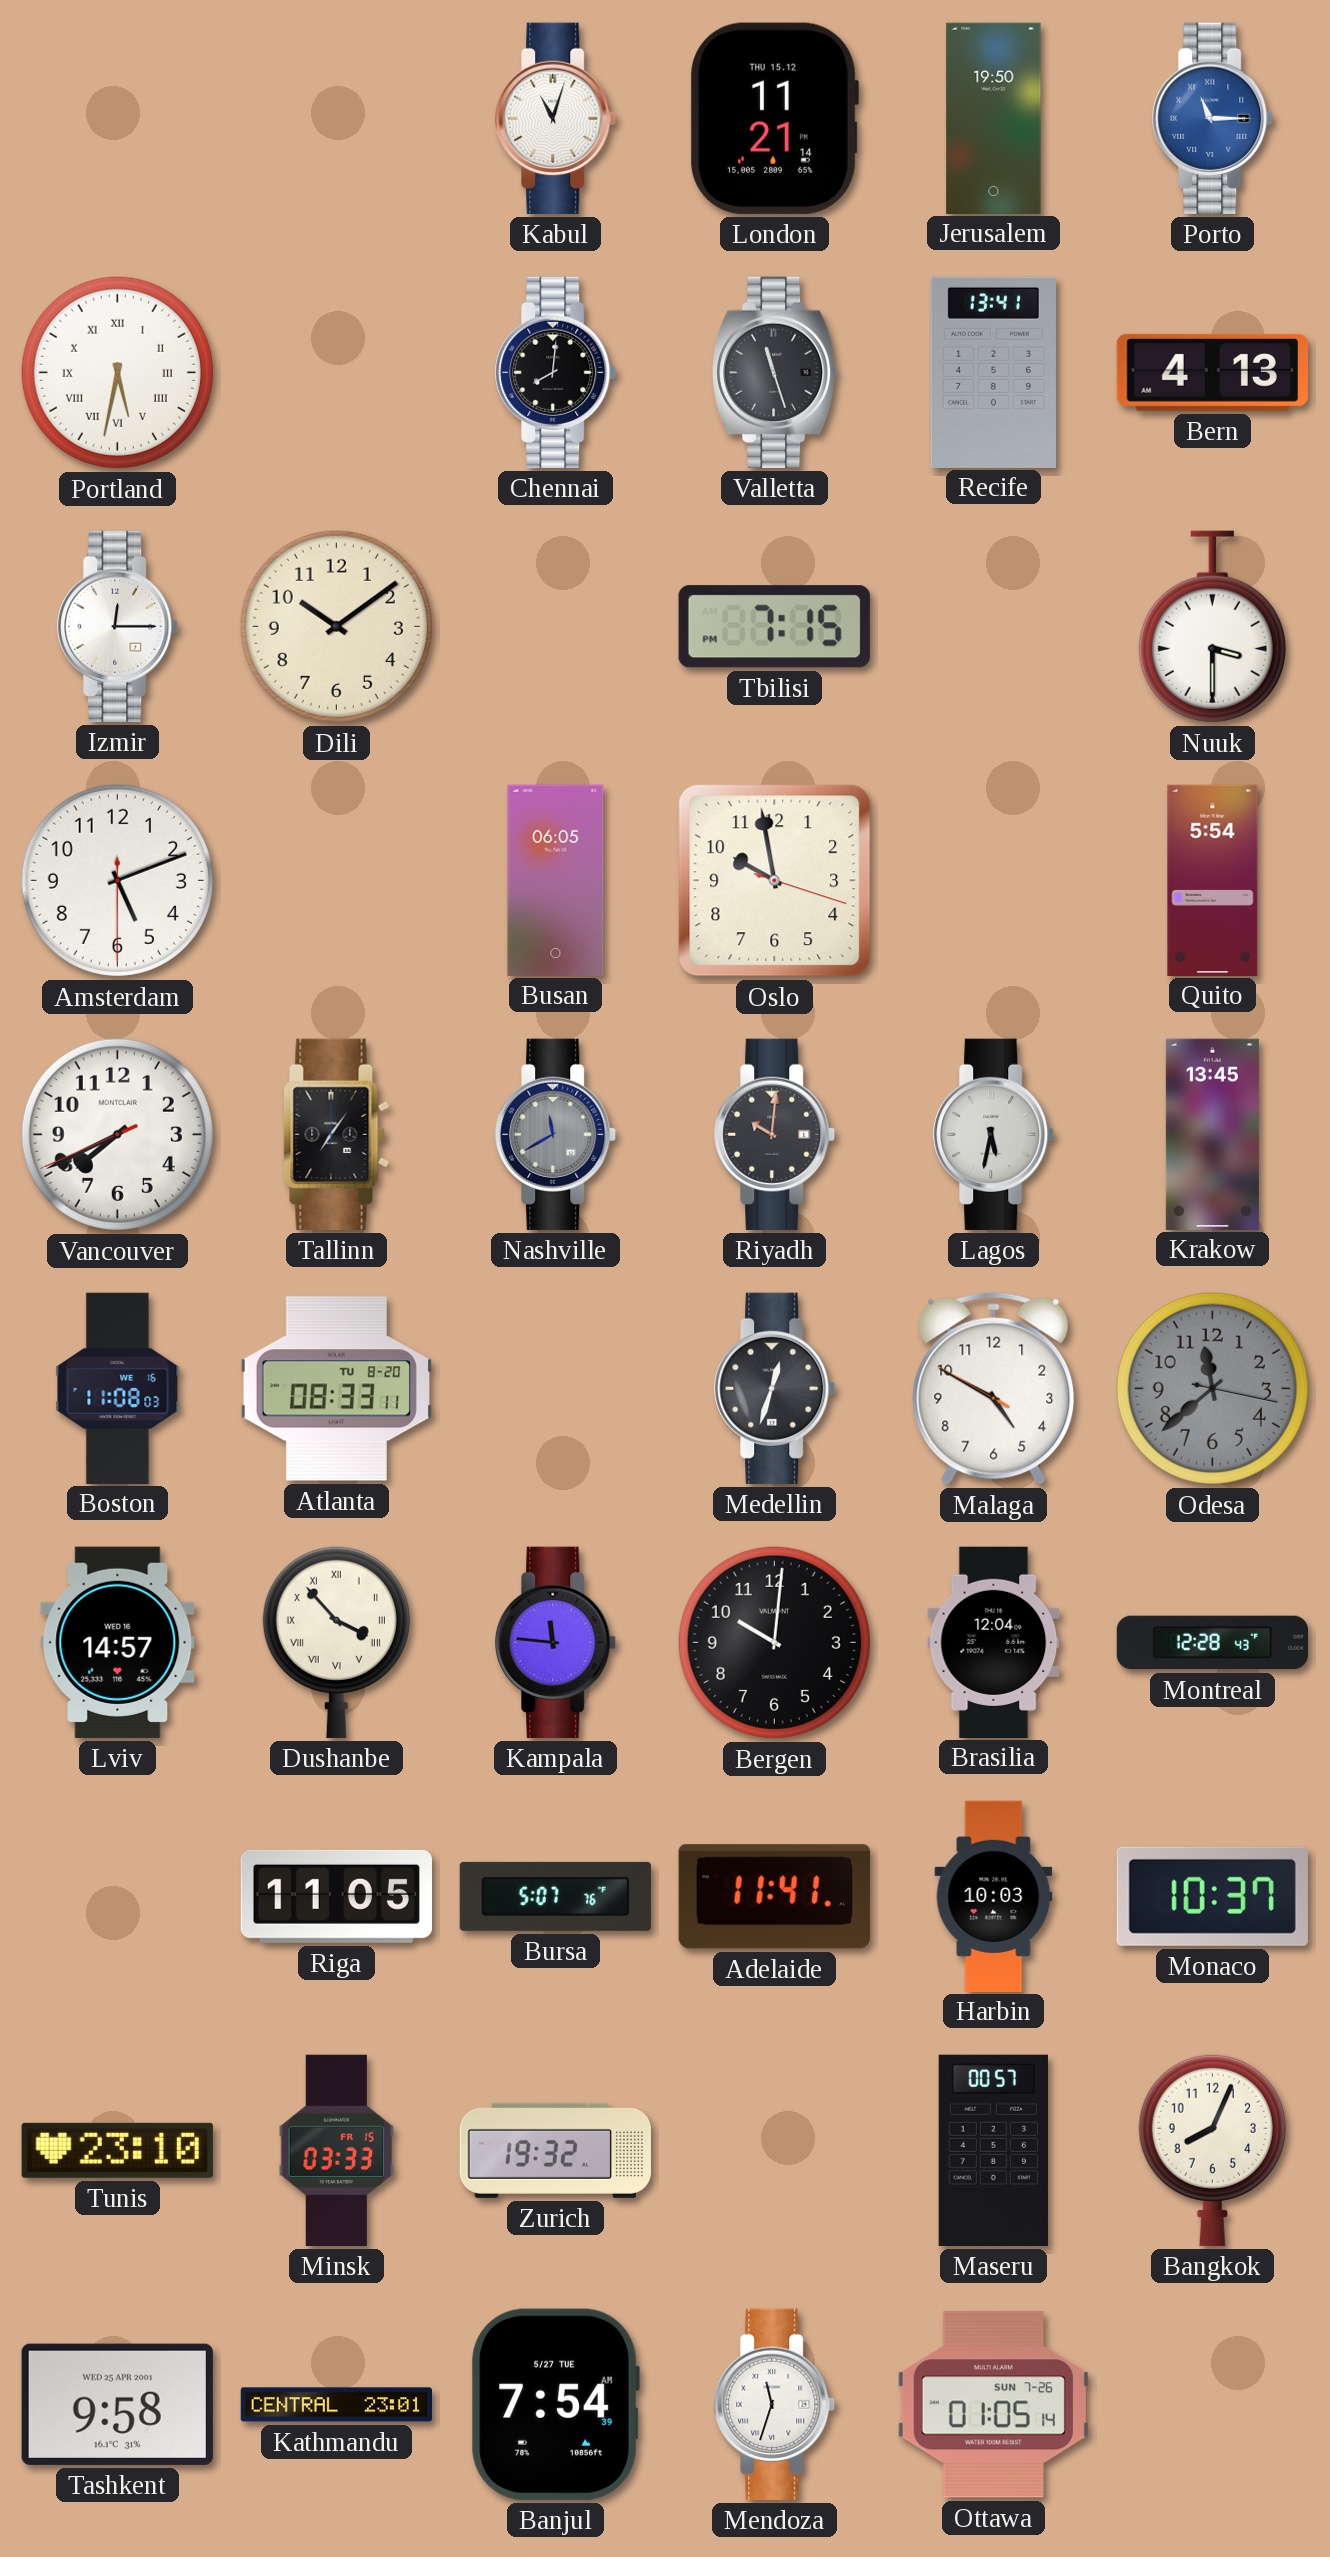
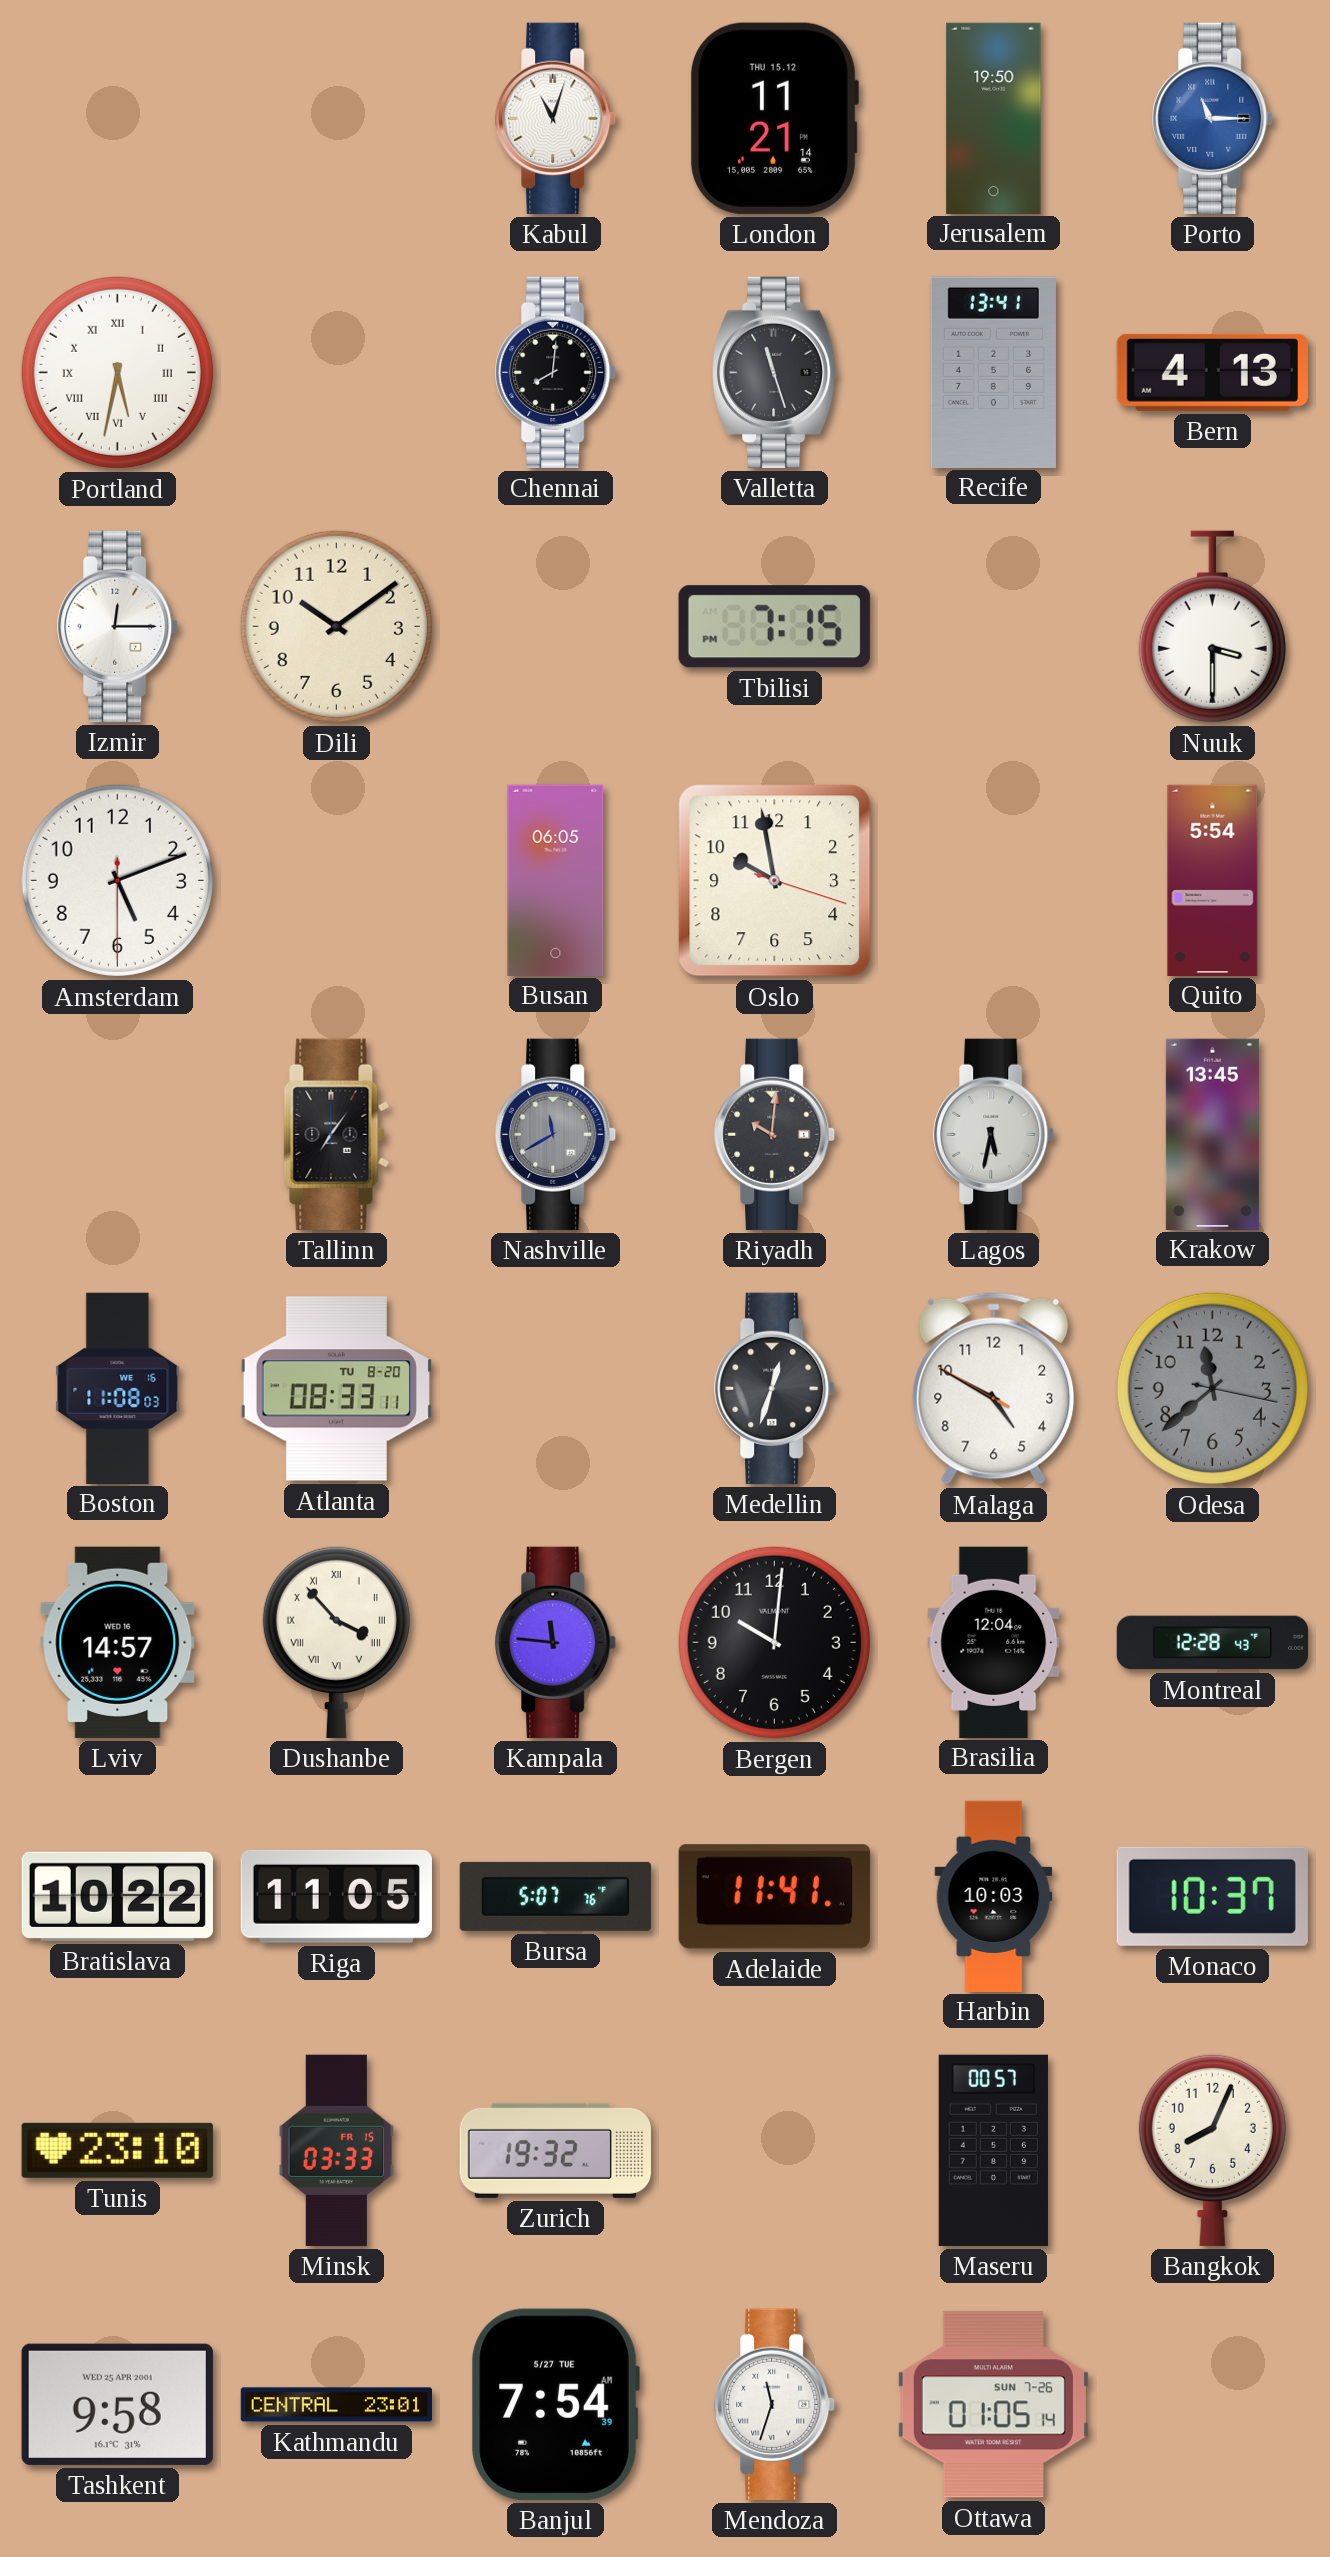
Vancouver: 7:40 -> none
Bratislava: none -> 10:22
